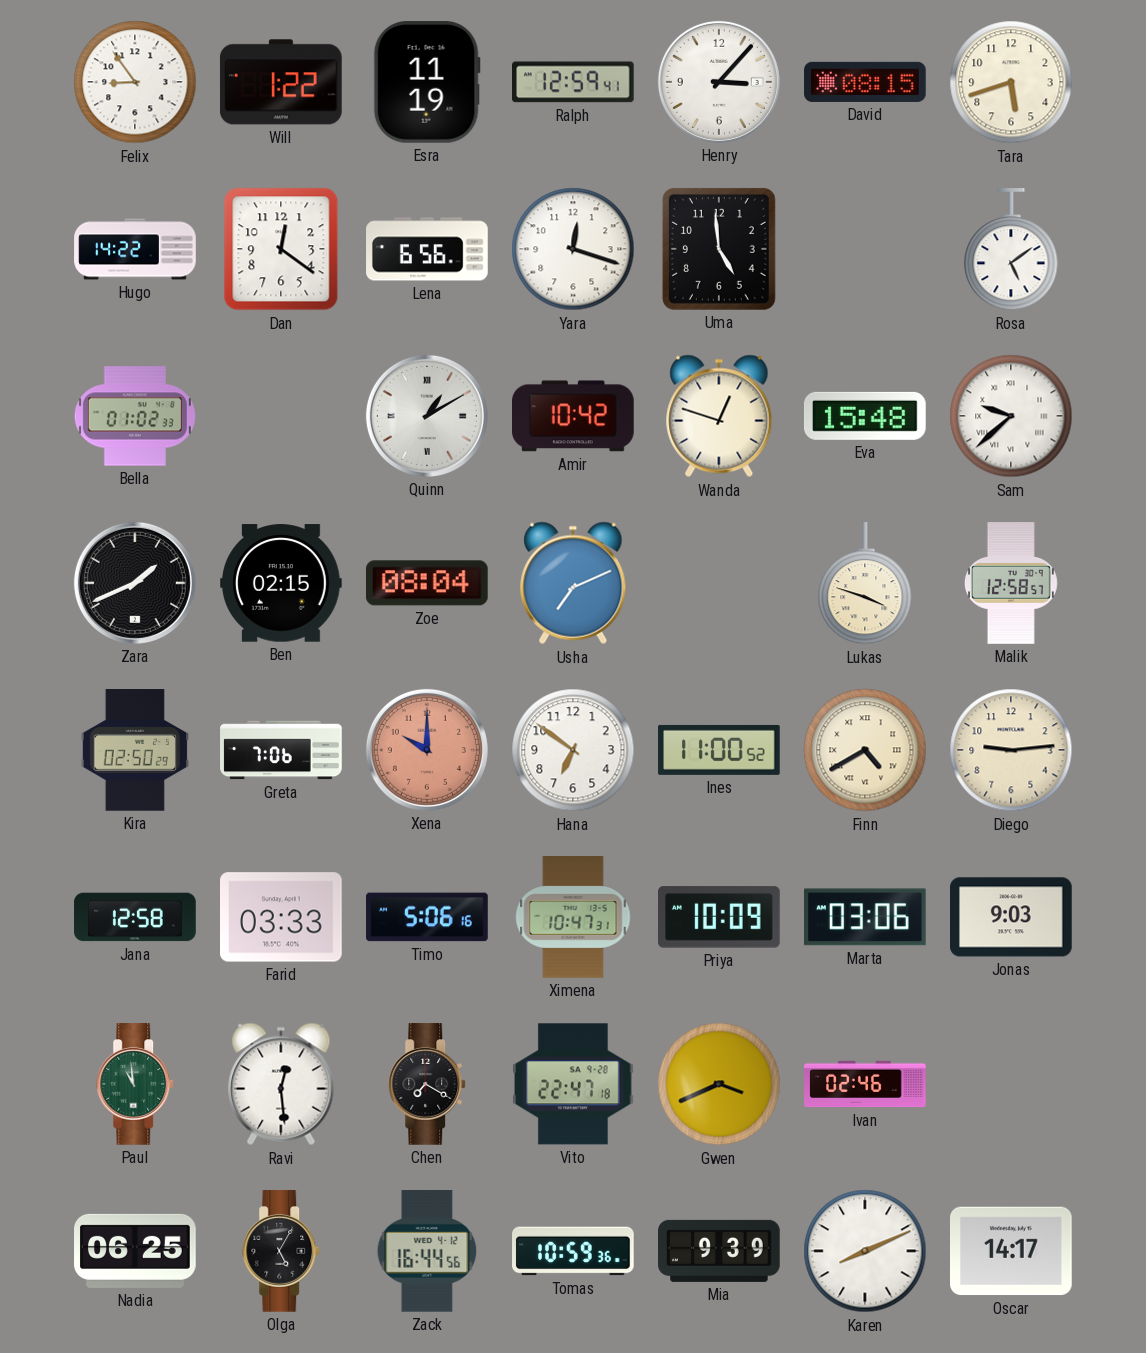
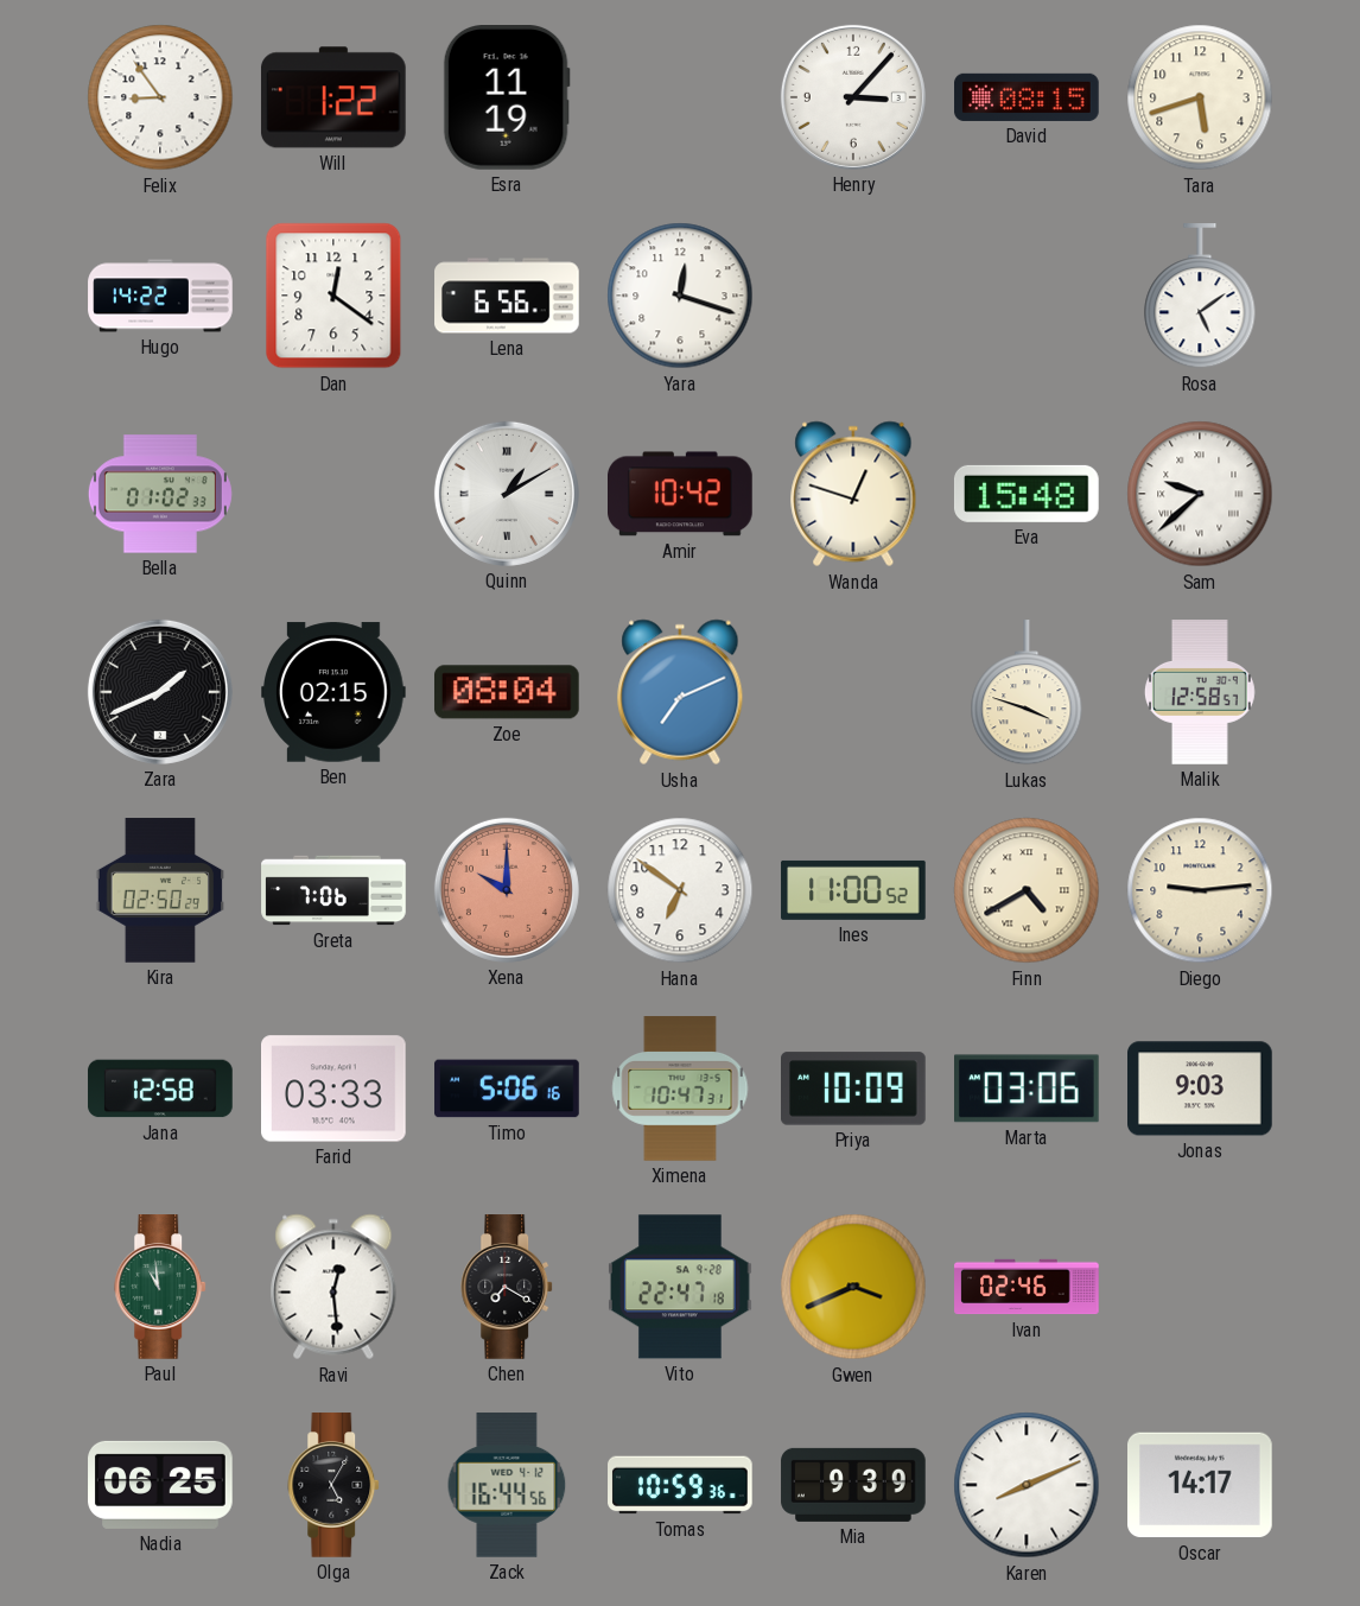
Ralph: 12:59 -> none
Uma: 4:59 -> none
